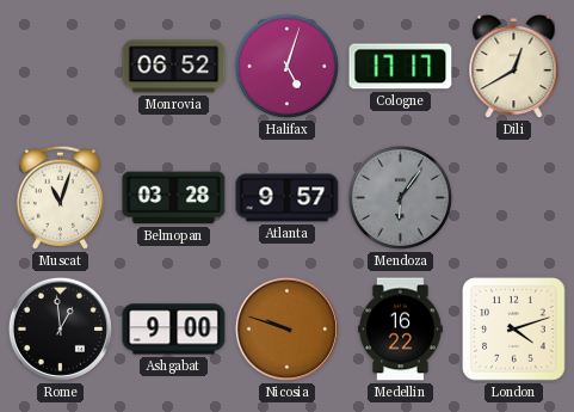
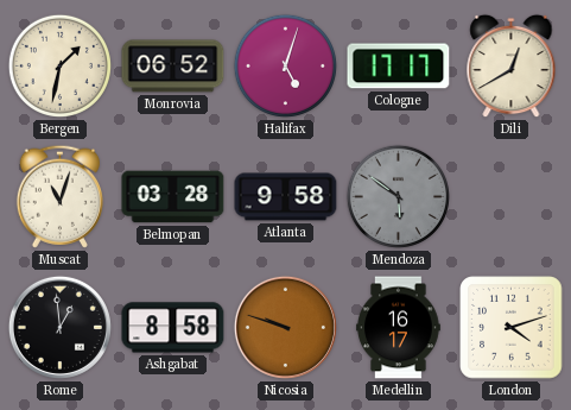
Bergen: none -> 1:32
Atlanta: 9:57 -> 9:58
Mendoza: 6:06 -> 5:51
Ashgabat: 9:00 -> 8:58
Medellin: 16:22 -> 16:17
